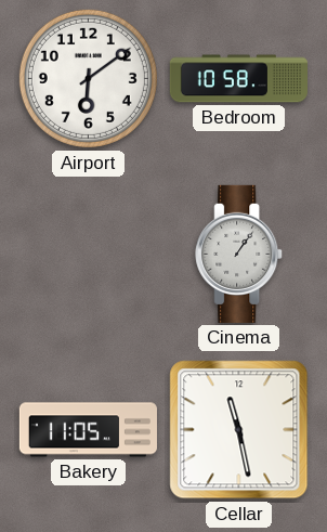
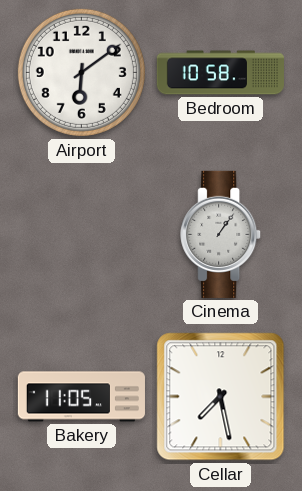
Cellar: 11:28 -> 7:28
